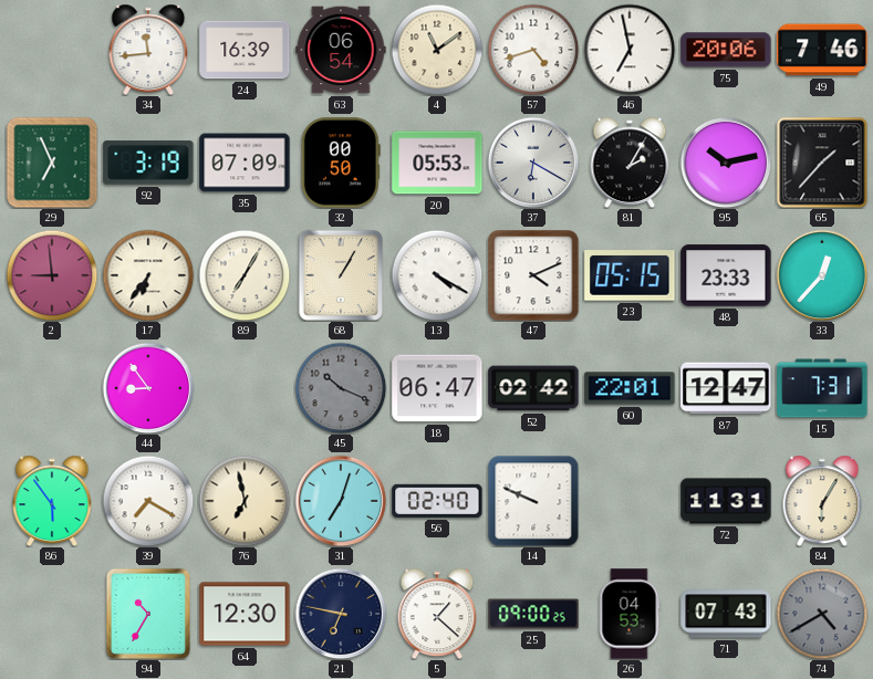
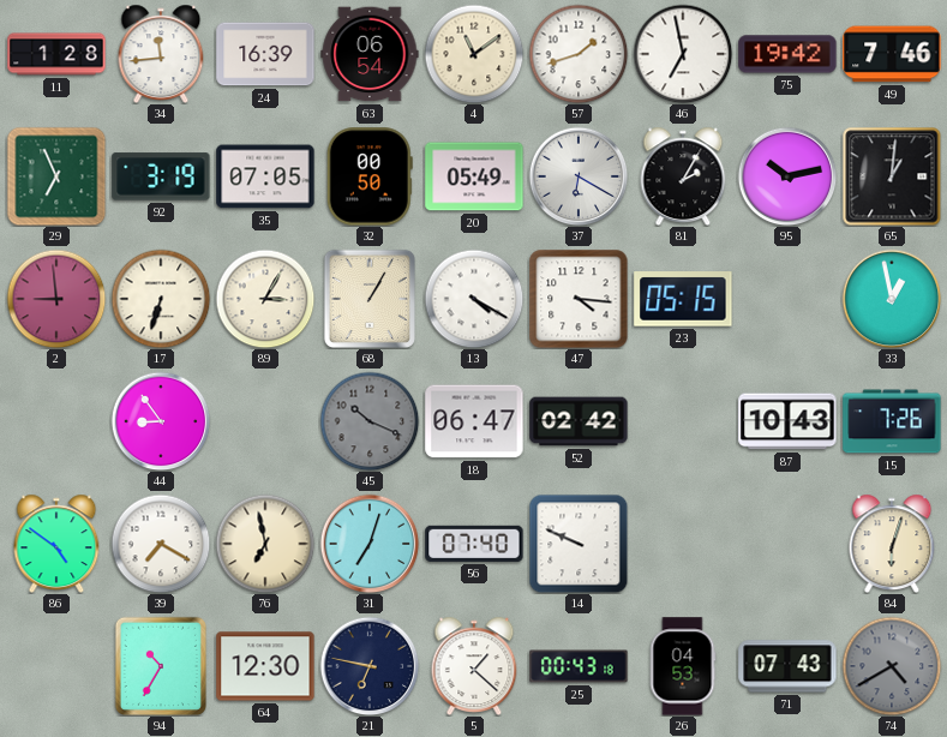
11: none -> 1:28
57: 4:42 -> 1:42
75: 20:06 -> 19:42
35: 07:09 -> 07:05
20: 05:53 -> 05:49
65: 1:37 -> 1:01
17: 6:36 -> 6:33
89: 7:05 -> 3:05
47: 4:11 -> 4:16
48: 23:33 -> none
33: 12:37 -> 12:58
60: 22:01 -> none
87: 12:47 -> 10:43
15: 7:31 -> 7:26
86: 5:54 -> 4:51
56: 02:40 -> 07:40
72: 11:31 -> none
84: 6:05 -> 6:03
25: 09:00 -> 00:43
